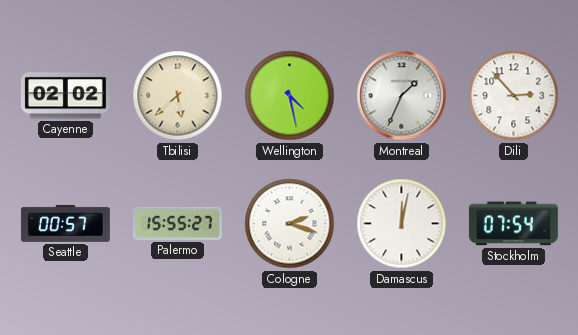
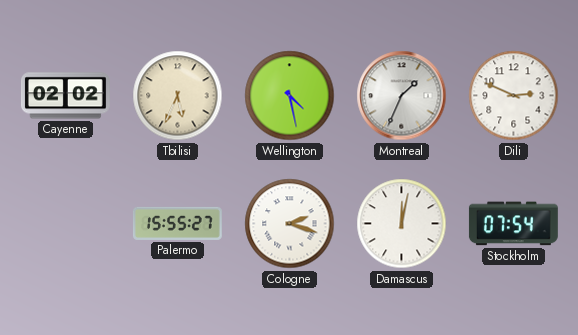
Tbilisi: 5:38 -> 5:34
Dili: 2:53 -> 2:49
Seattle: 00:57 -> none
